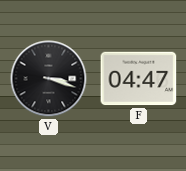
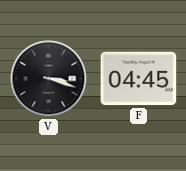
F: 04:47 -> 04:45
